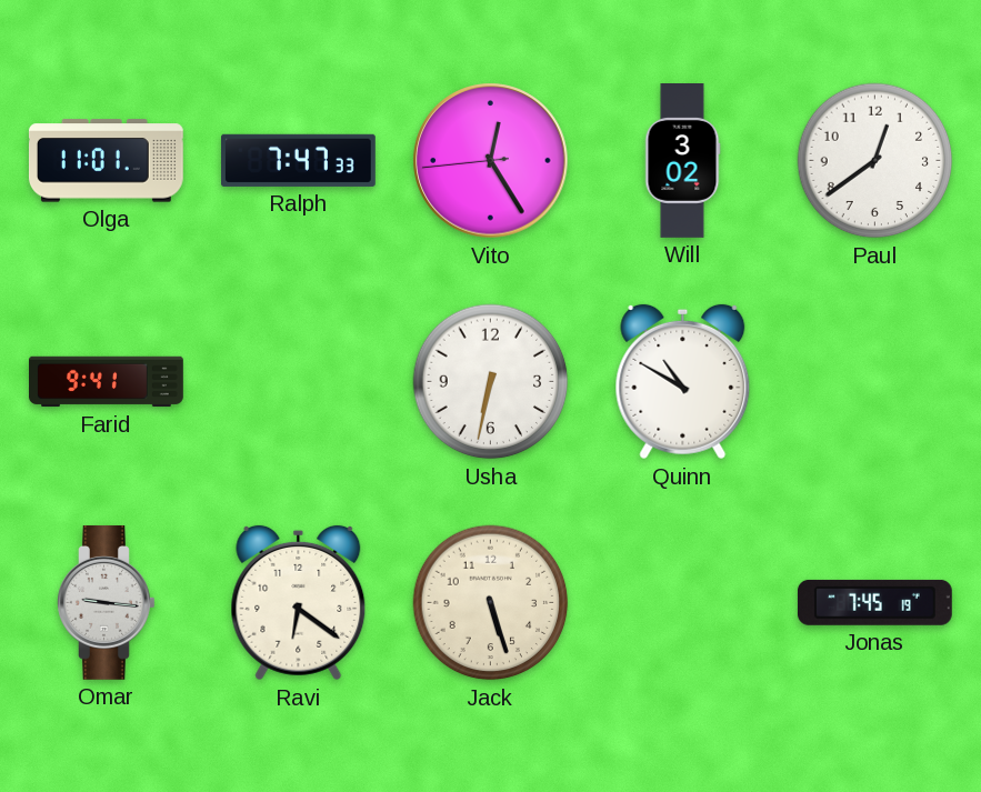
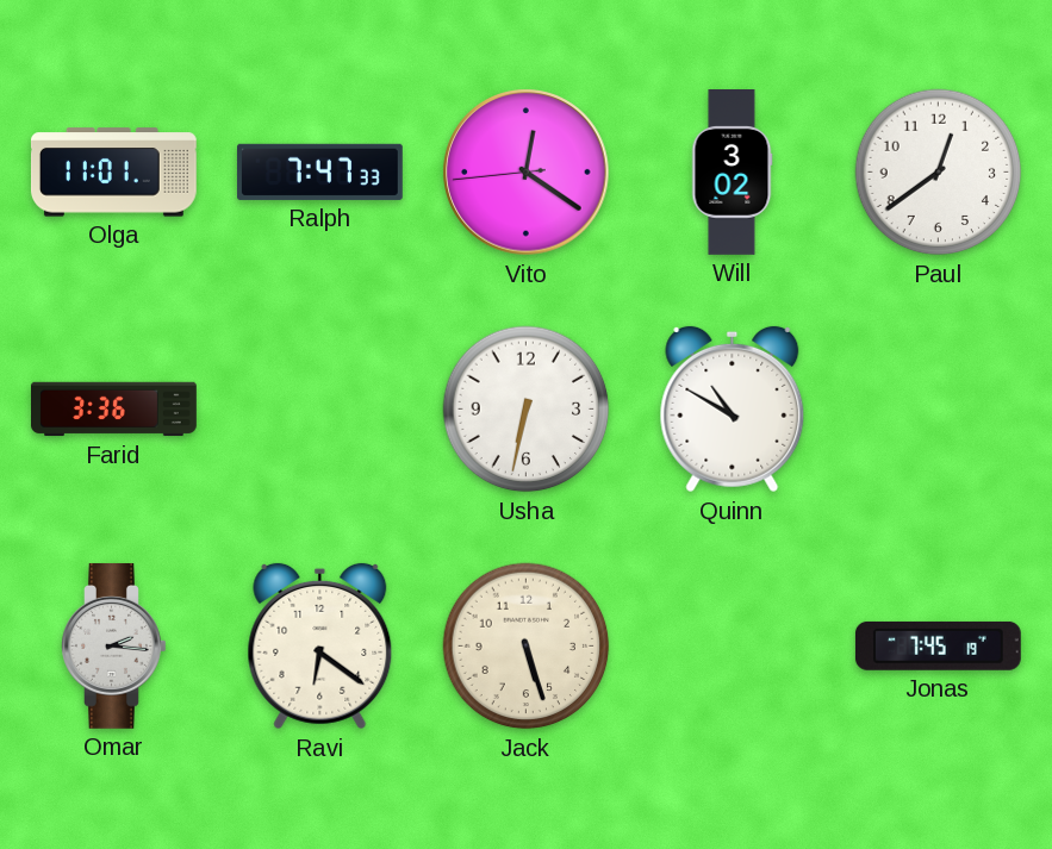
Vito: 12:24 -> 12:20
Farid: 9:41 -> 3:36
Omar: 9:16 -> 2:16
